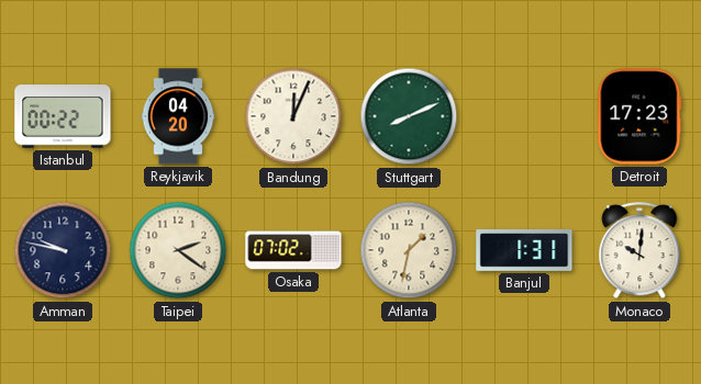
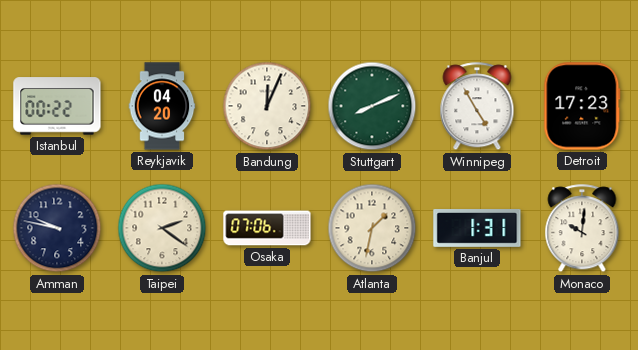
Winnipeg: none -> 4:55
Osaka: 07:02 -> 07:06
